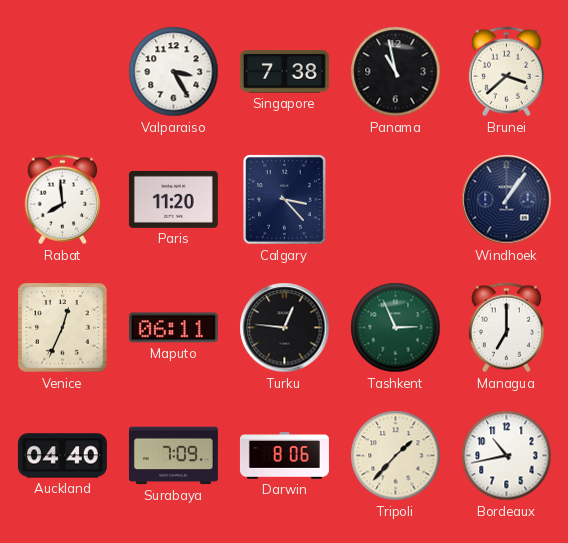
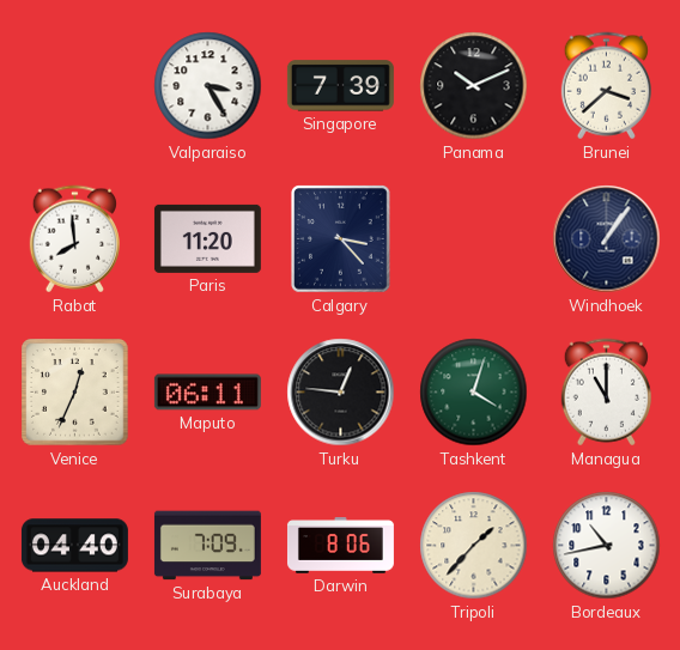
Singapore: 7:38 -> 7:39
Panama: 10:58 -> 10:11
Tashkent: 2:56 -> 4:03
Managua: 7:00 -> 11:00
